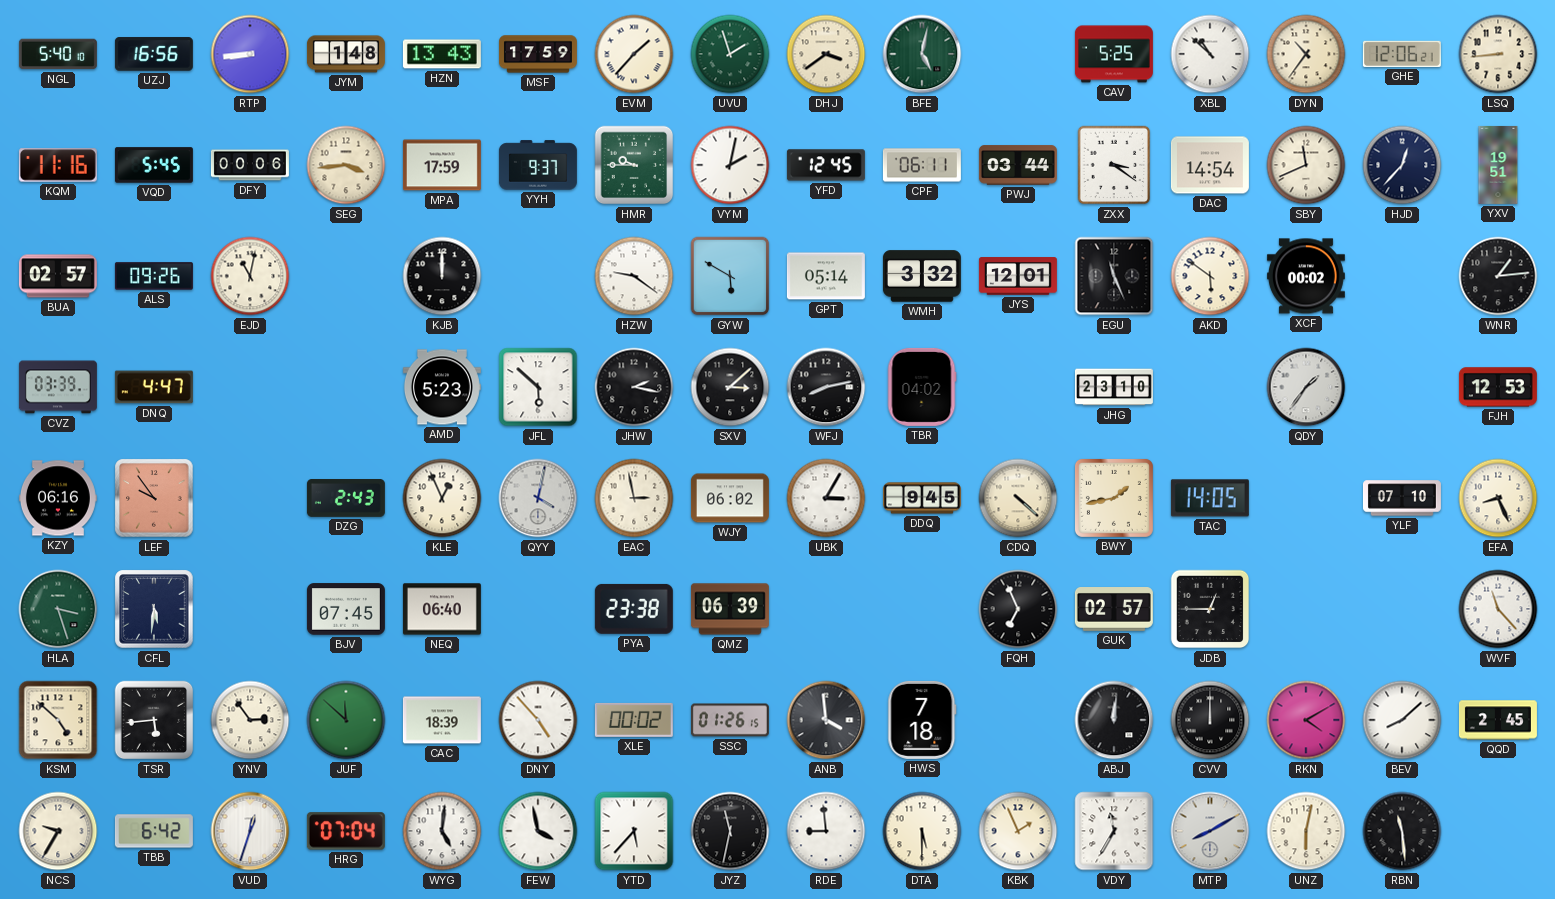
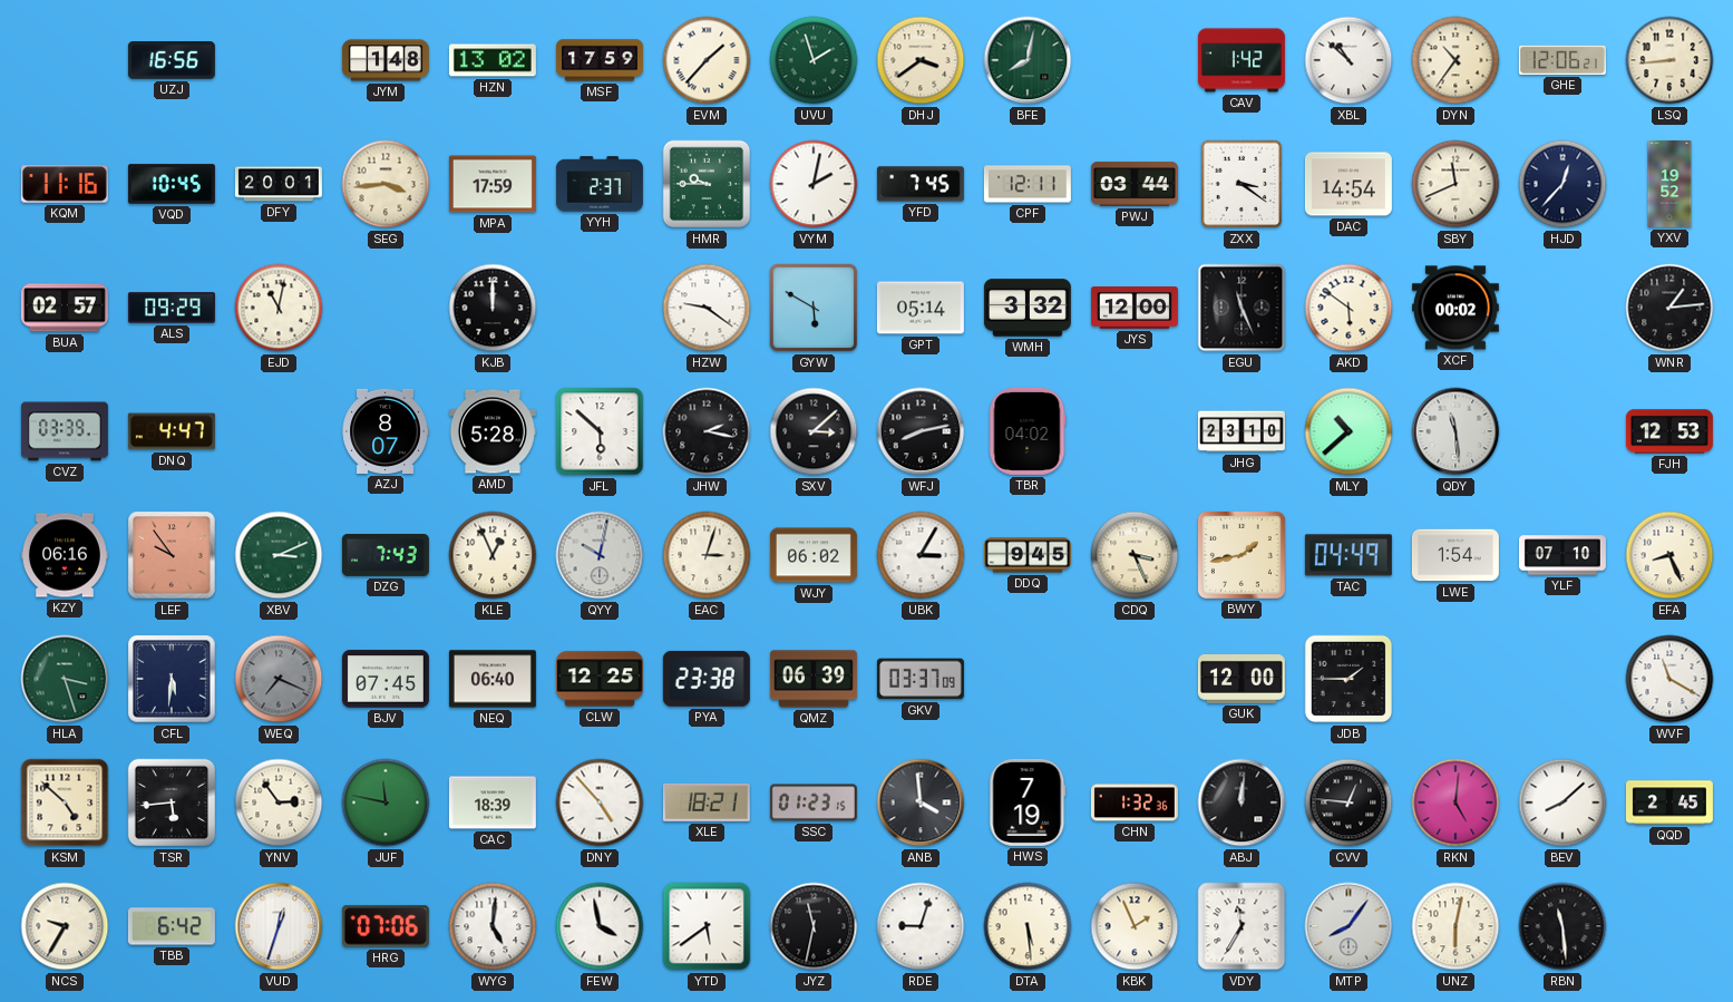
NGL: 5:40 -> none
RTP: 8:44 -> none
HZN: 13:43 -> 13:02
BFE: 5:02 -> 8:02
CAV: 5:25 -> 1:42
VQD: 5:45 -> 10:45
DFY: 00:06 -> 20:01
YYH: 9:37 -> 2:37
YFD: 12:45 -> 7:45
CPF: 06:11 -> 12:11
YXV: 19:51 -> 19:52
ALS: 09:26 -> 09:29
JYS: 12:01 -> 12:00
AZJ: none -> 8:07
AMD: 5:23 -> 5:28
MLY: none -> 10:38
QDY: 1:36 -> 11:29
XBV: none -> 3:11
DZG: 2:43 -> 7:43
QYY: 4:02 -> 10:02
EAC: 2:58 -> 3:03
CDQ: 4:22 -> 3:26
TAC: 14:05 -> 04:49
LWE: none -> 1:54
WEQ: none -> 7:19
CLW: none -> 12:25
GKV: none -> 03:37
FQH: 6:56 -> none
GUK: 02:57 -> 12:00
JDB: 12:45 -> 1:45
WVF: 11:23 -> 11:20
JUF: 11:52 -> 11:47
XLE: 00:02 -> 18:21
SSC: 01:26 -> 01:23
HWS: 7:18 -> 7:19
CHN: none -> 1:32
CVV: 12:00 -> 12:46
RKN: 4:10 -> 5:01
HRG: 07:04 -> 07:06
YTD: 5:37 -> 5:39
RDE: 8:59 -> 9:03
DTA: 5:30 -> 5:29
MTP: 8:10 -> 8:06
